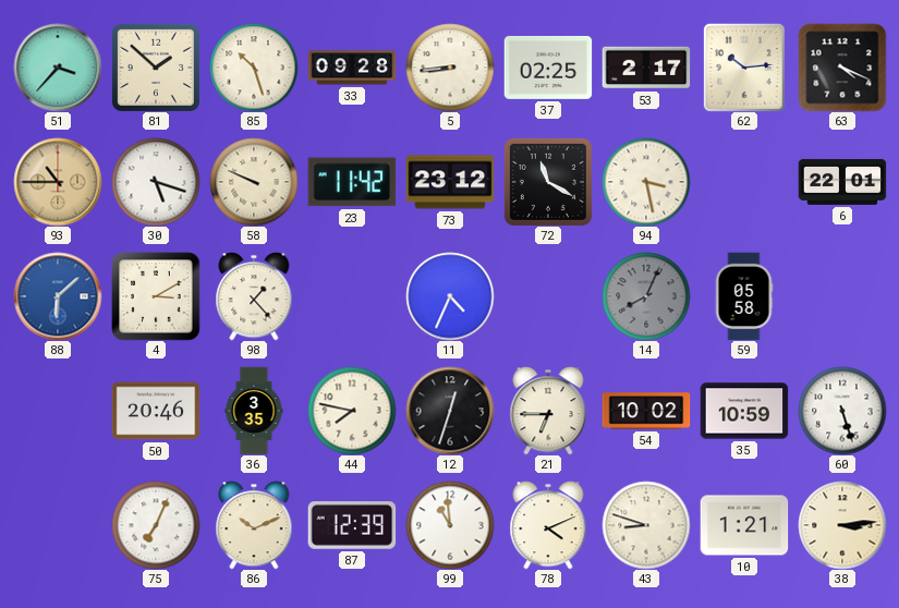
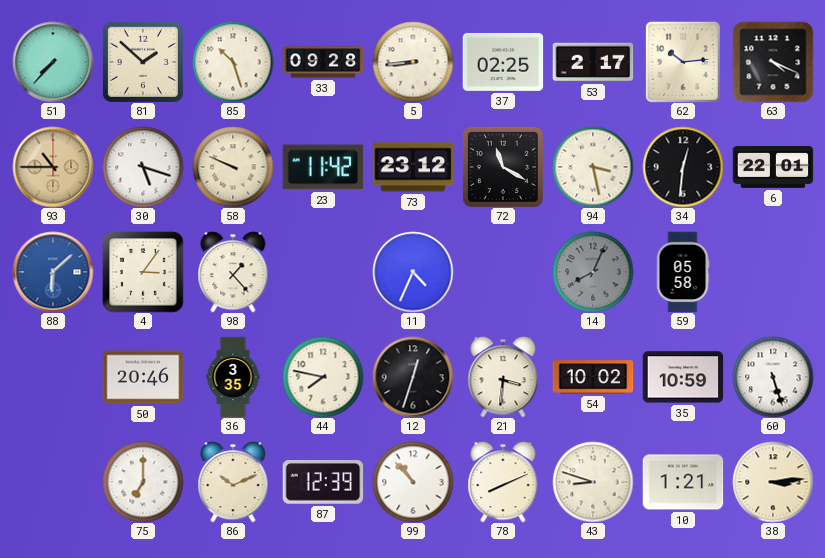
51: 3:37 -> 7:37
34: none -> 12:31
4: 3:10 -> 3:06
21: 6:45 -> 3:31
75: 7:04 -> 7:00
99: 10:59 -> 10:53
78: 4:11 -> 8:11
